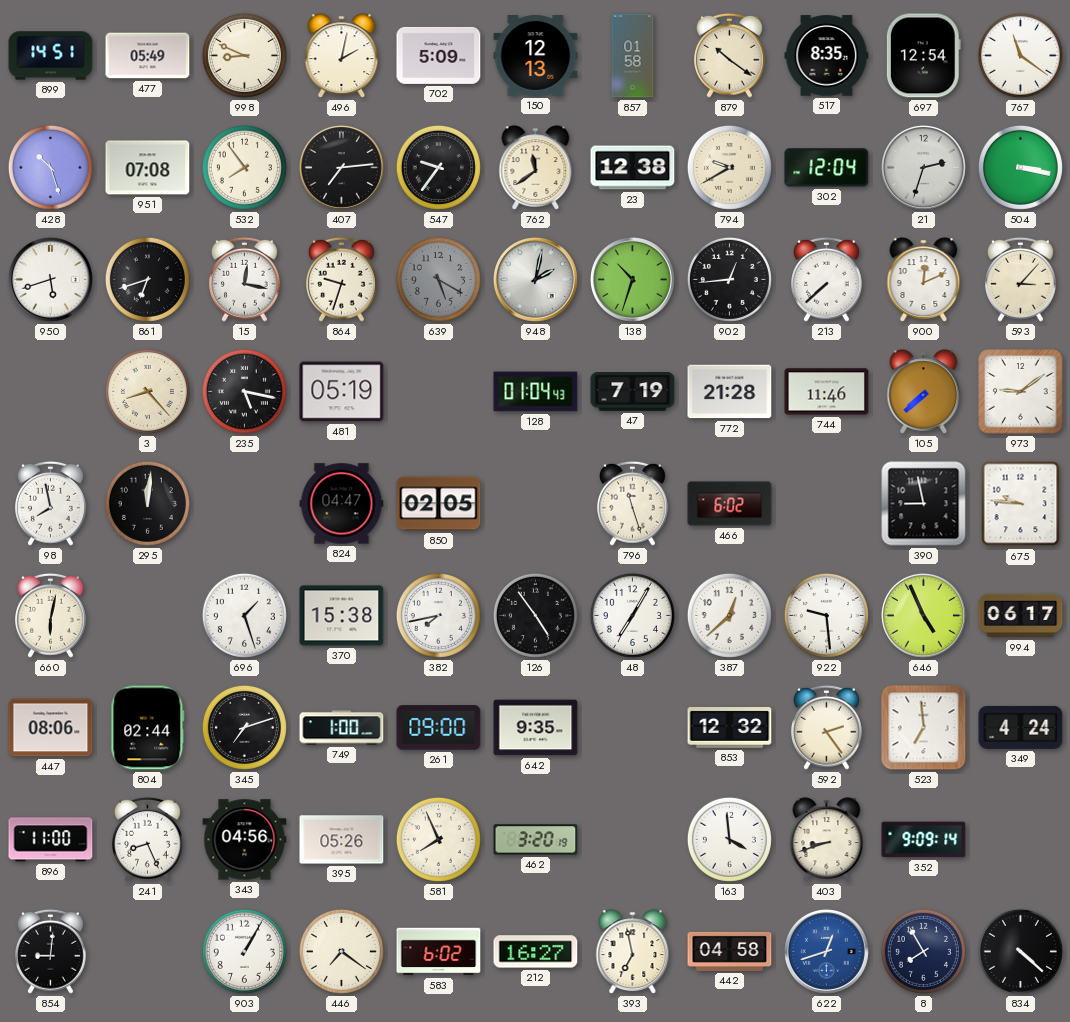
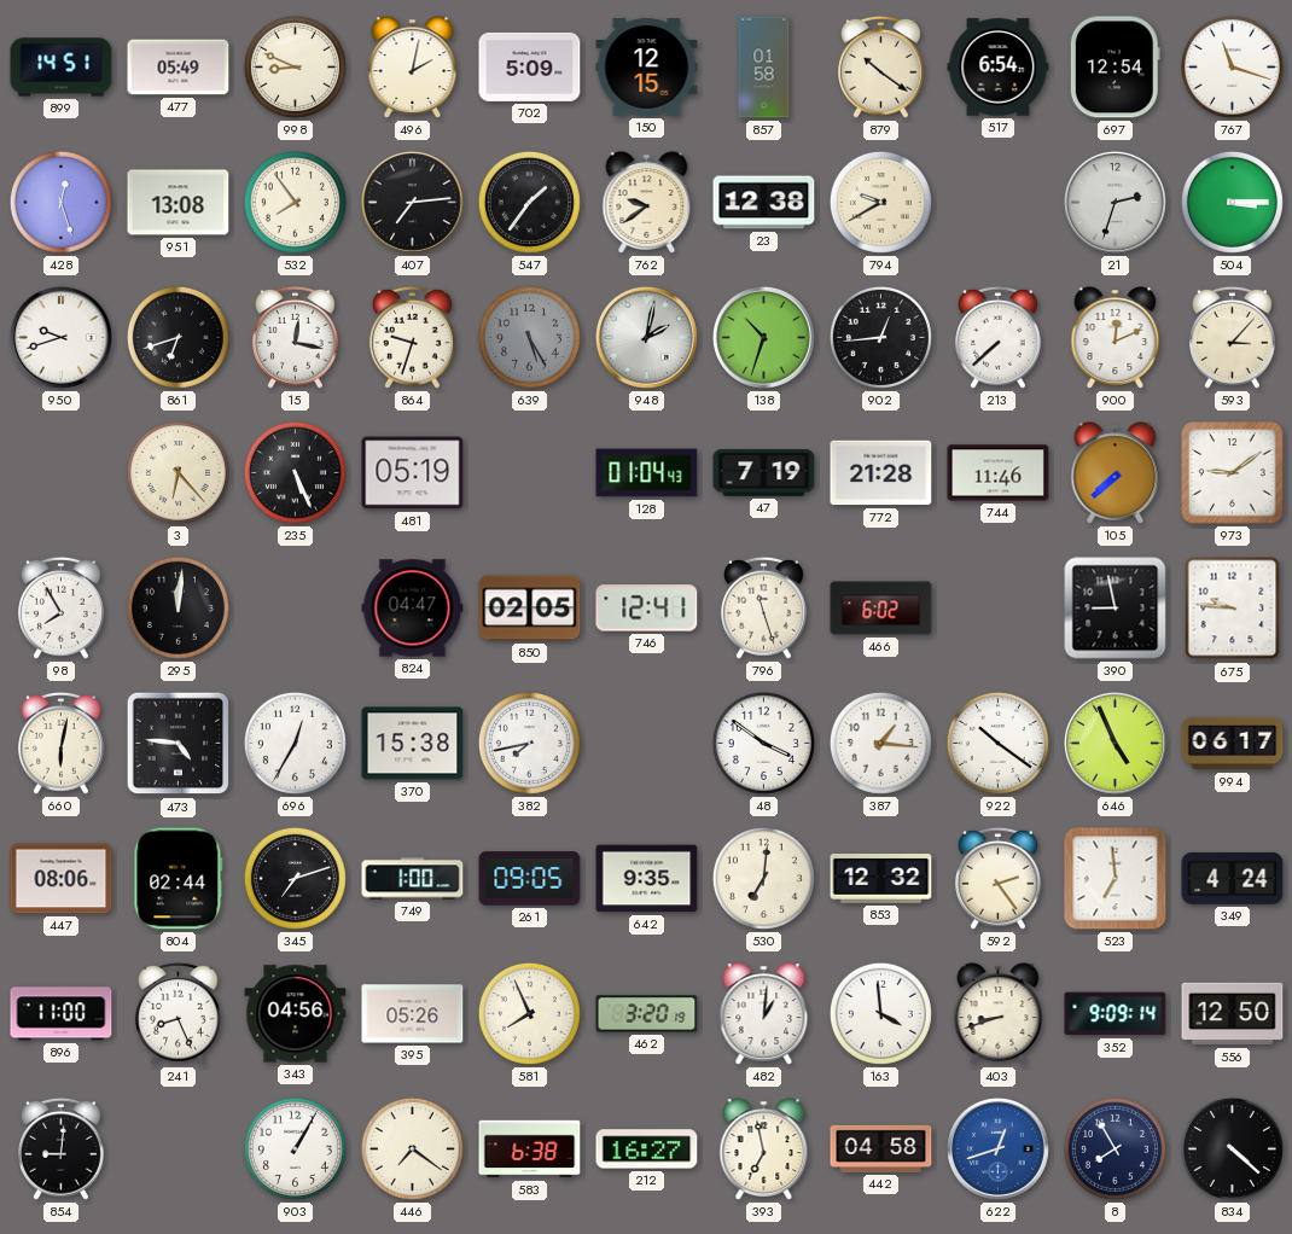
150: 12:13 -> 12:15
517: 8:35 -> 6:54
767: 11:21 -> 11:18
428: 10:27 -> 12:27
951: 07:08 -> 13:08
547: 9:36 -> 1:36
762: 11:39 -> 9:39
302: 12:04 -> none
504: 3:17 -> 3:15
950: 5:42 -> 9:42
639: 5:20 -> 5:25
3: 8:23 -> 6:23
235: 5:17 -> 5:26
98: 7:58 -> 7:55
746: none -> 12:41
473: none -> 4:46
696: 1:27 -> 12:35
126: 4:54 -> none
48: 7:05 -> 3:51
387: 12:38 -> 1:16
922: 9:29 -> 10:21
261: 09:00 -> 09:05
530: none -> 7:01
482: none -> 1:01
556: none -> 12:50
583: 6:02 -> 6:38
